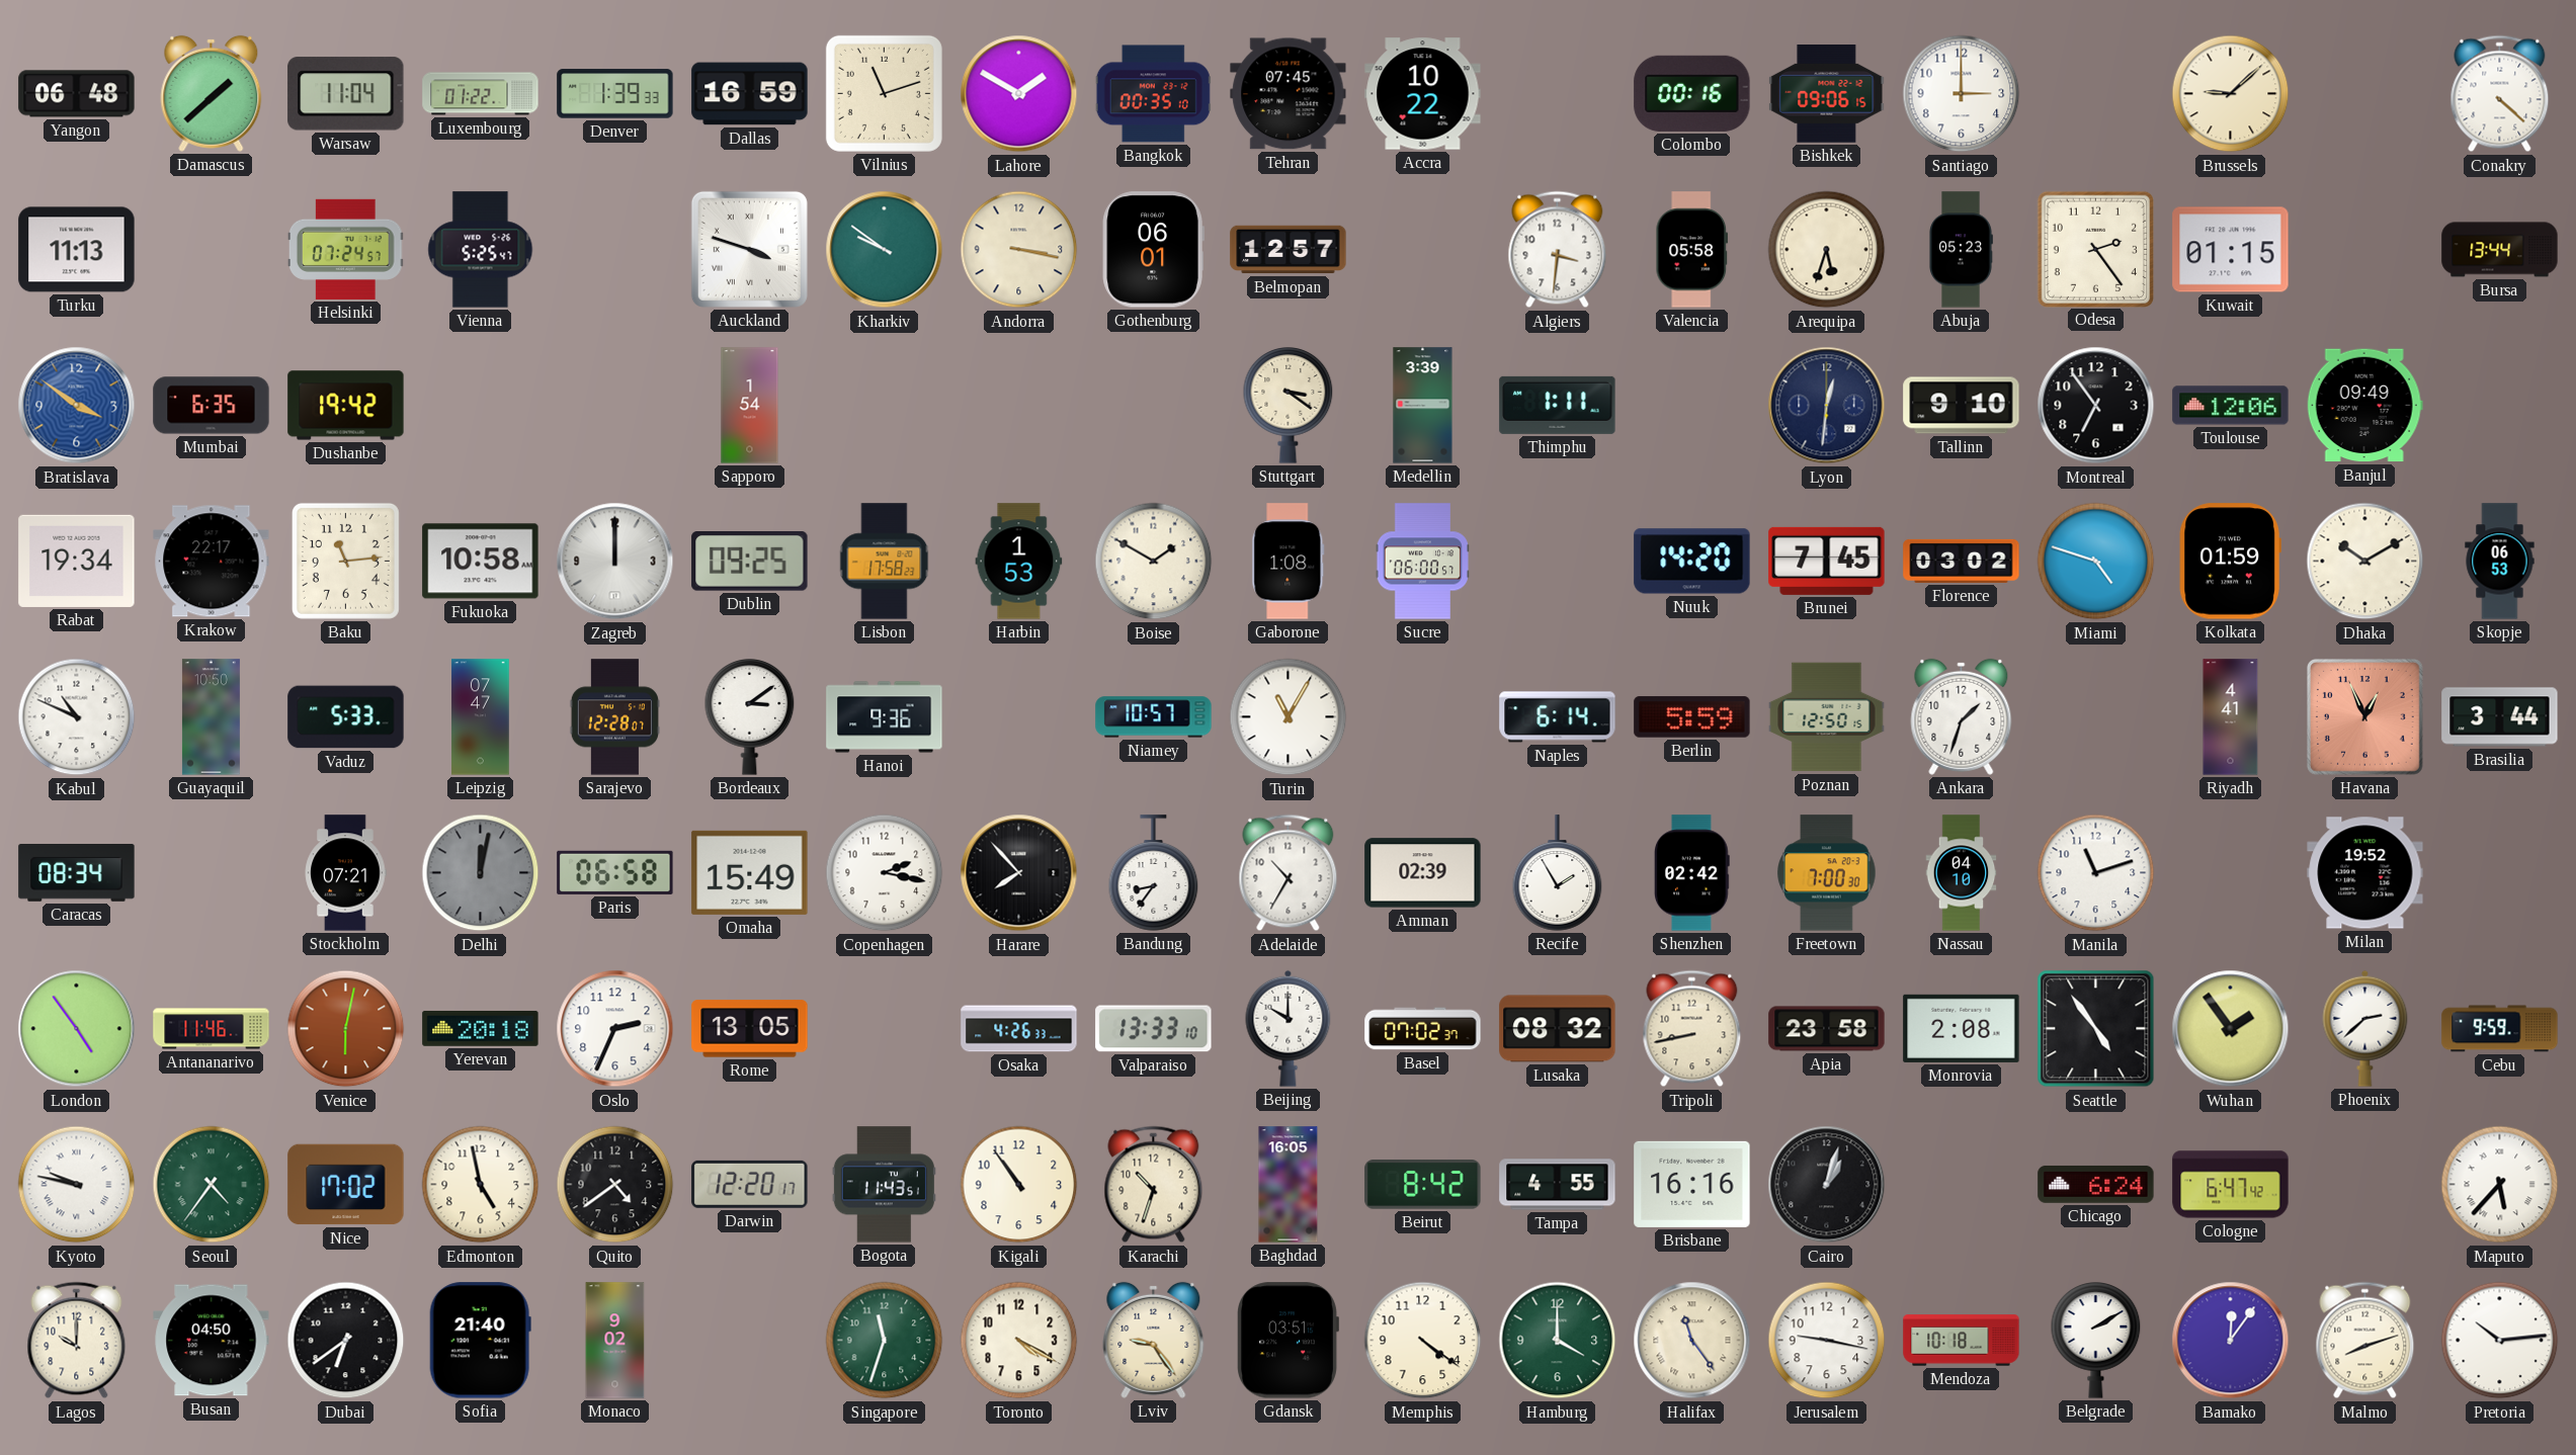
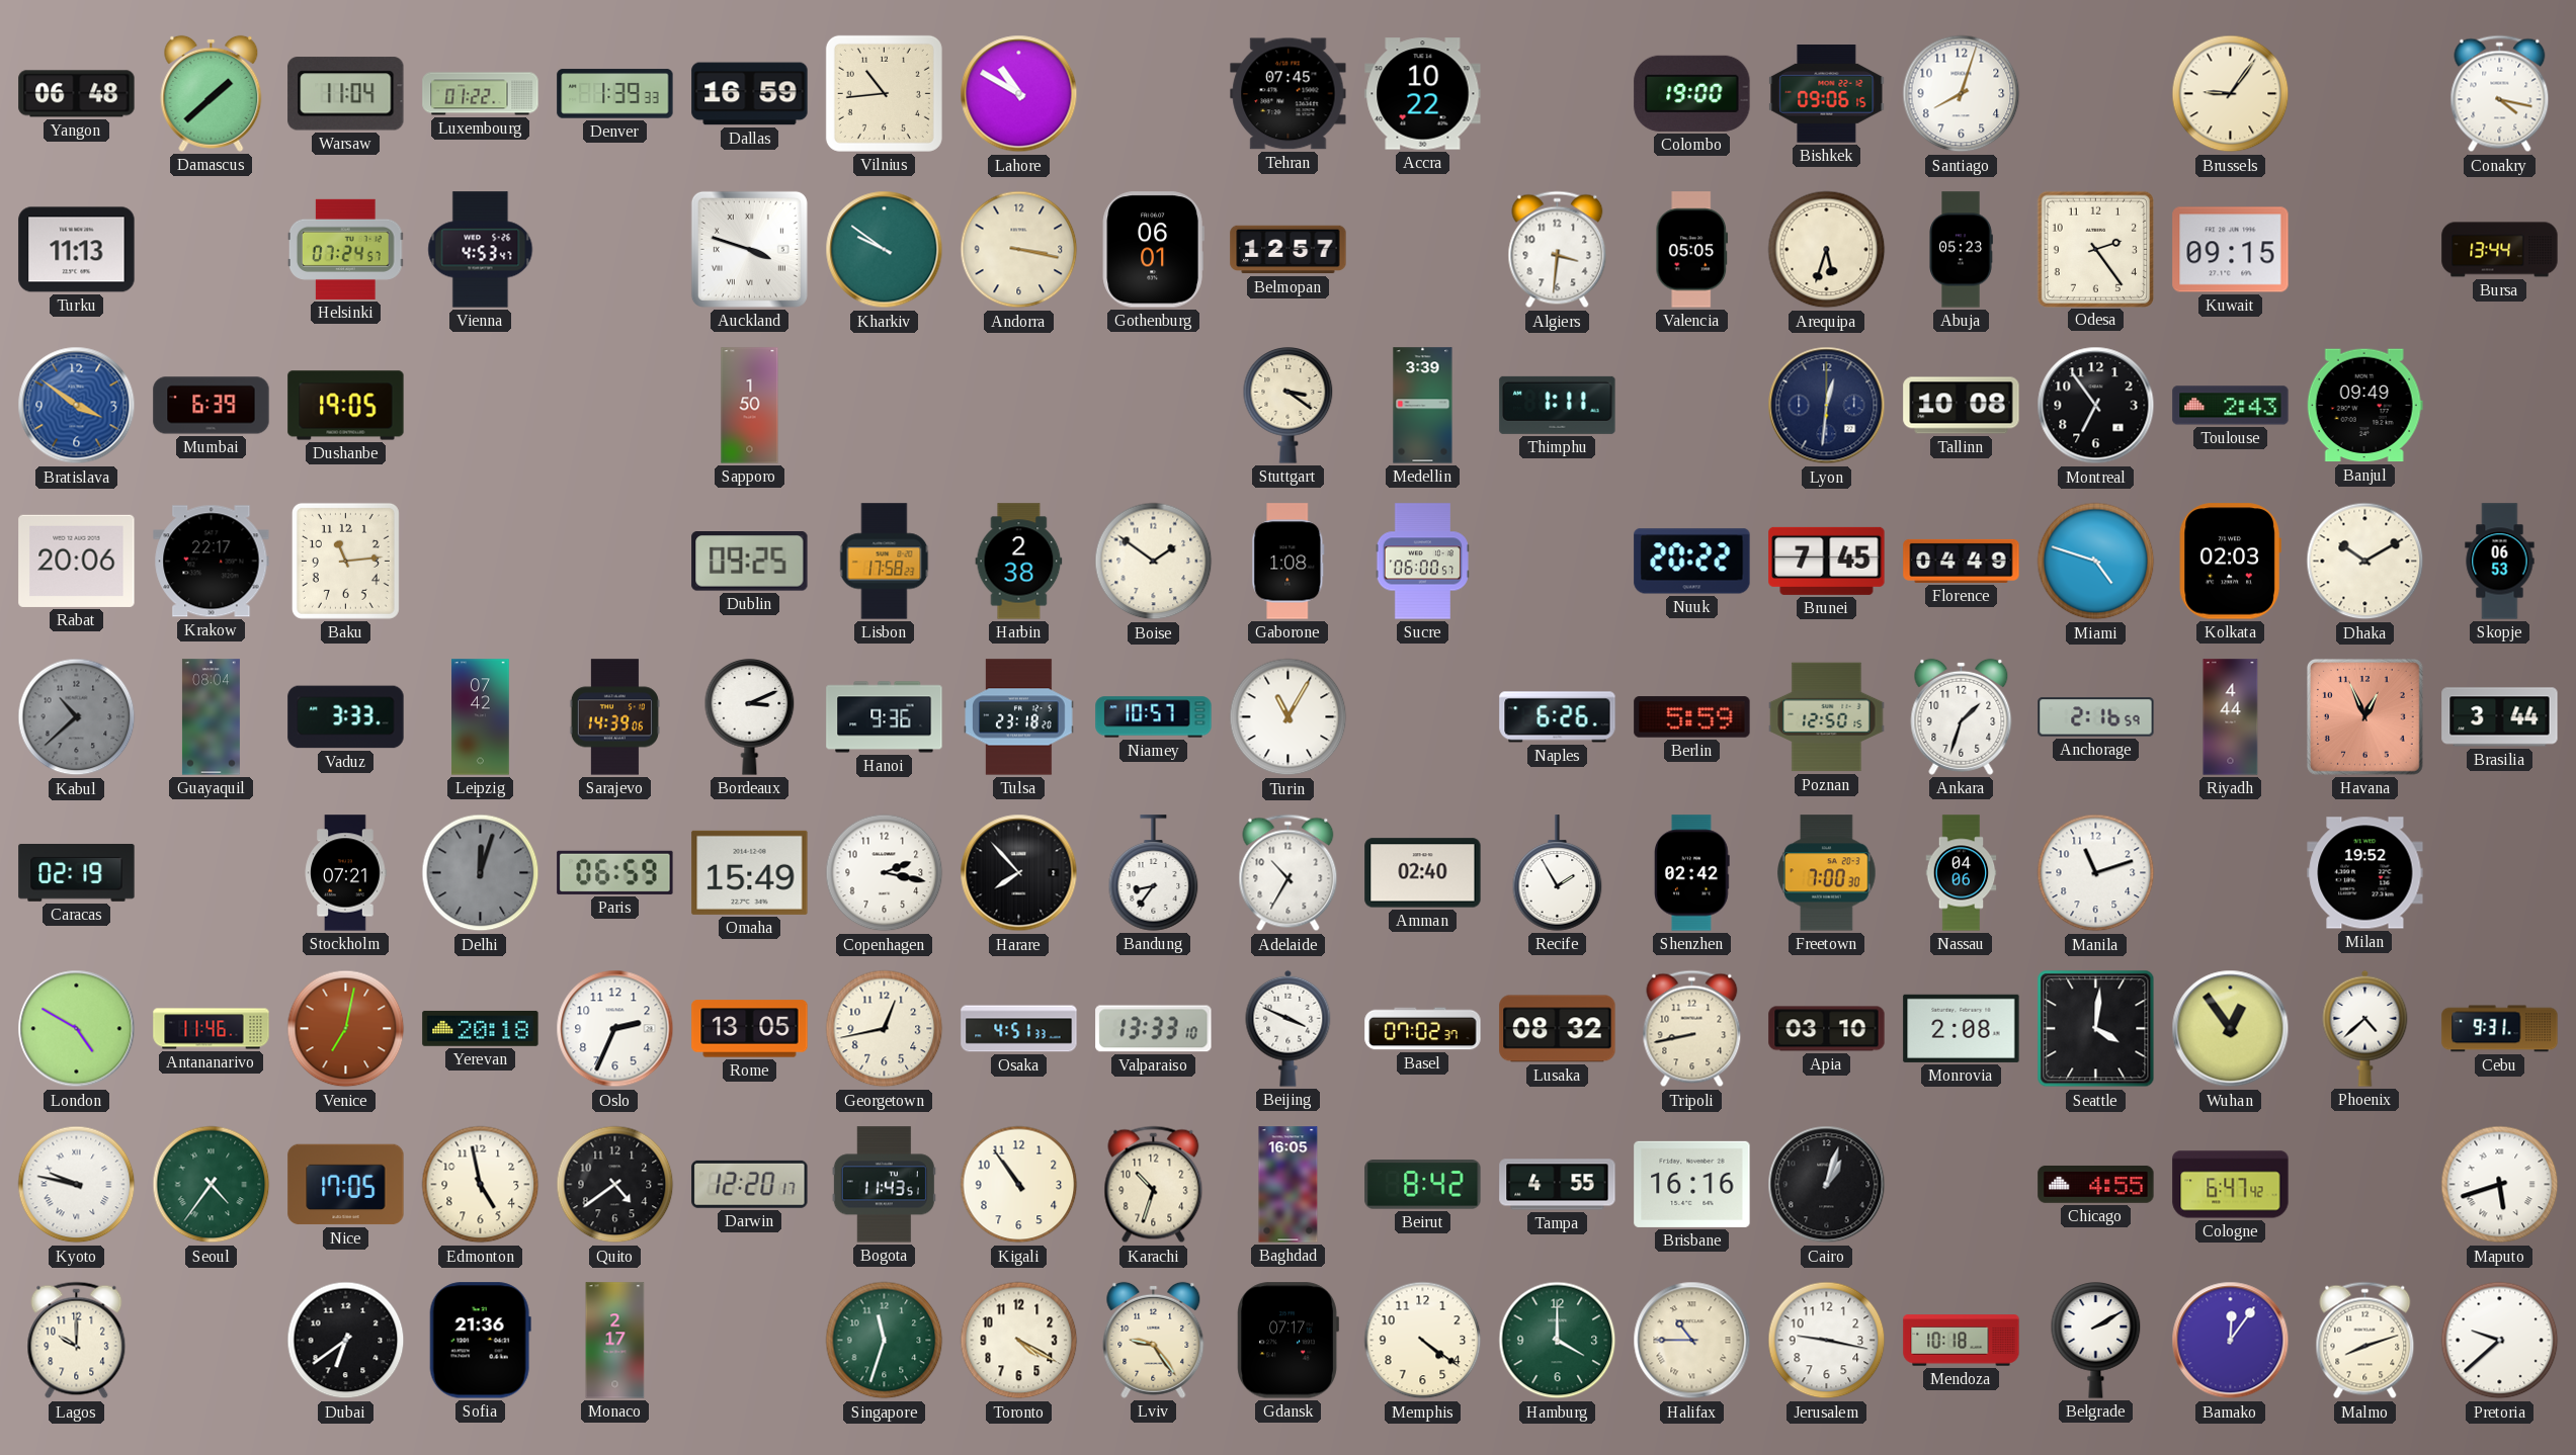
Vilnius: 11:12 -> 10:44
Lahore: 1:50 -> 10:50
Bangkok: 00:35 -> none
Colombo: 00:16 -> 19:00
Santiago: 3:00 -> 8:03
Brussels: 9:08 -> 9:06
Conakry: 4:22 -> 4:17
Vienna: 5:25 -> 4:53
Valencia: 05:58 -> 05:05
Kuwait: 01:15 -> 09:15
Mumbai: 6:35 -> 6:39
Dushanbe: 19:42 -> 19:05
Sapporo: 1:54 -> 1:50
Tallinn: 9:10 -> 10:08
Toulouse: 12:06 -> 2:43
Rabat: 19:34 -> 20:06
Fukuoka: 10:58 -> none
Zagreb: 12:00 -> none
Harbin: 1:53 -> 2:38
Boise: 1:50 -> 1:51
Nuuk: 14:20 -> 20:22
Florence: 03:02 -> 04:49
Kolkata: 01:59 -> 02:03
Kabul: 10:49 -> 10:38
Kabul dial: white -> grey
Guayaquil: 10:50 -> 08:04
Vaduz: 5:33 -> 3:33
Leipzig: 07:47 -> 07:42
Sarajevo: 12:28 -> 14:39
Bordeaux: 3:09 -> 3:11
Tulsa: none -> 23:18
Naples: 6:14 -> 6:26
Anchorage: none -> 2:16
Riyadh: 4:41 -> 4:44
Caracas: 08:34 -> 02:19
Delhi: 12:02 -> 12:03
Paris: 06:58 -> 06:59
Amman: 02:39 -> 02:40
Nassau: 04:10 -> 04:06
London: 4:54 -> 4:50
Venice: 6:02 -> 7:02
Georgetown: none -> 12:43
Osaka: 4:26 -> 4:51
Beijing: 10:00 -> 3:49
Apia: 23:58 -> 03:10
Seattle: 4:54 -> 4:01
Wuhan: 1:54 -> 12:54
Phoenix: 2:38 -> 4:38
Cebu: 9:59 -> 9:31
Nice: 17:02 -> 17:05
Chicago: 6:24 -> 4:55
Maputo: 5:37 -> 5:42
Busan: 04:50 -> none
Sofia: 21:40 -> 21:36
Monaco: 9:02 -> 2:17
Gdansk: 03:51 -> 07:17
Halifax: 11:24 -> 10:45
Pretoria: 10:14 -> 9:38
